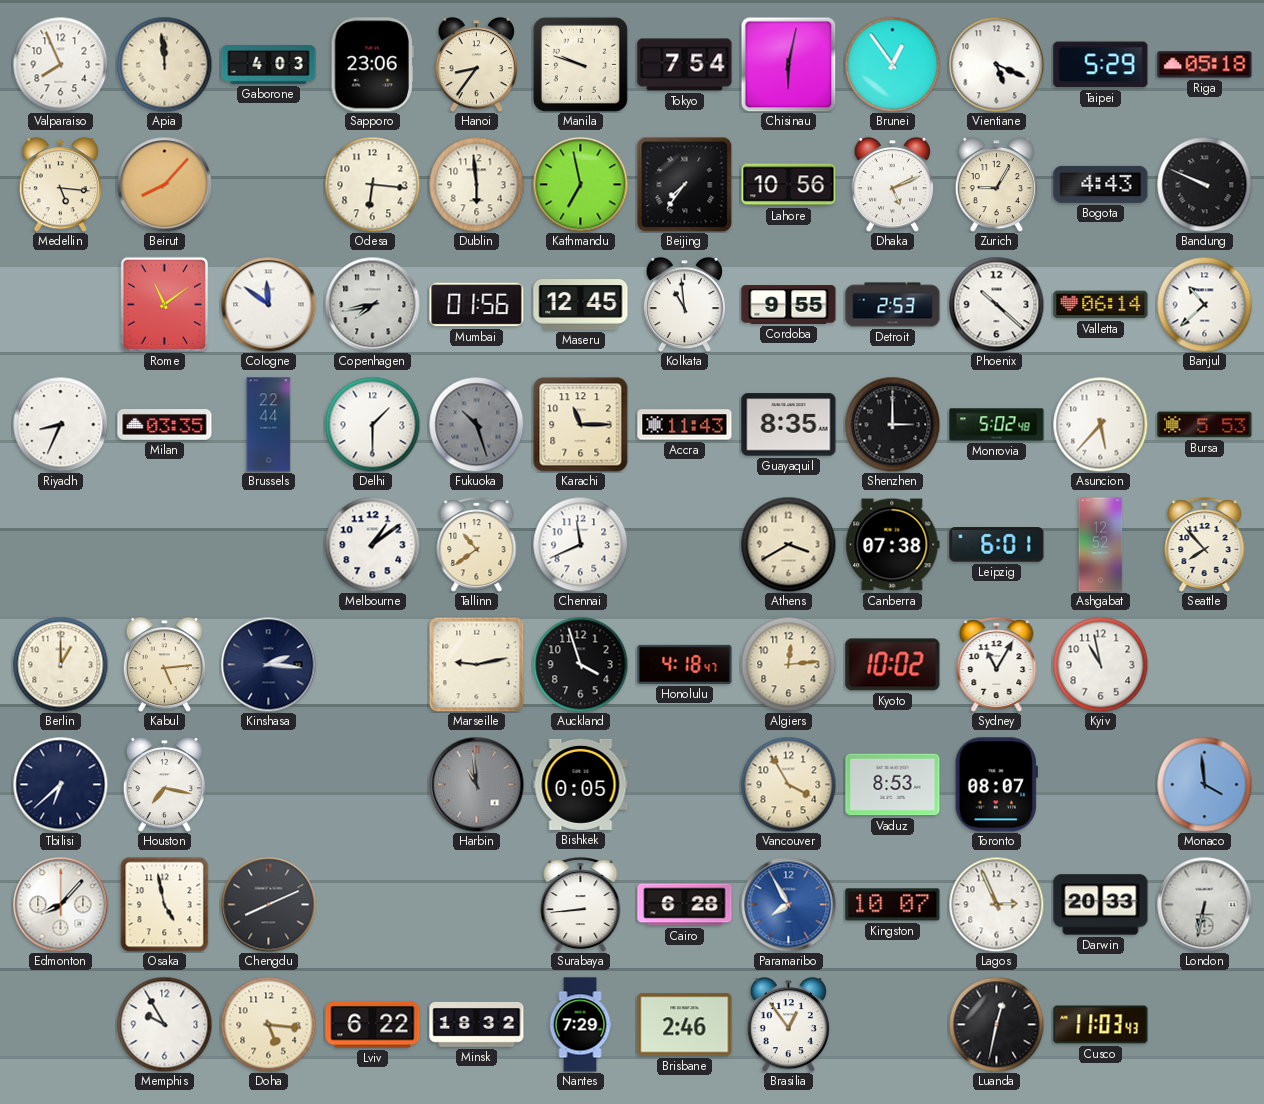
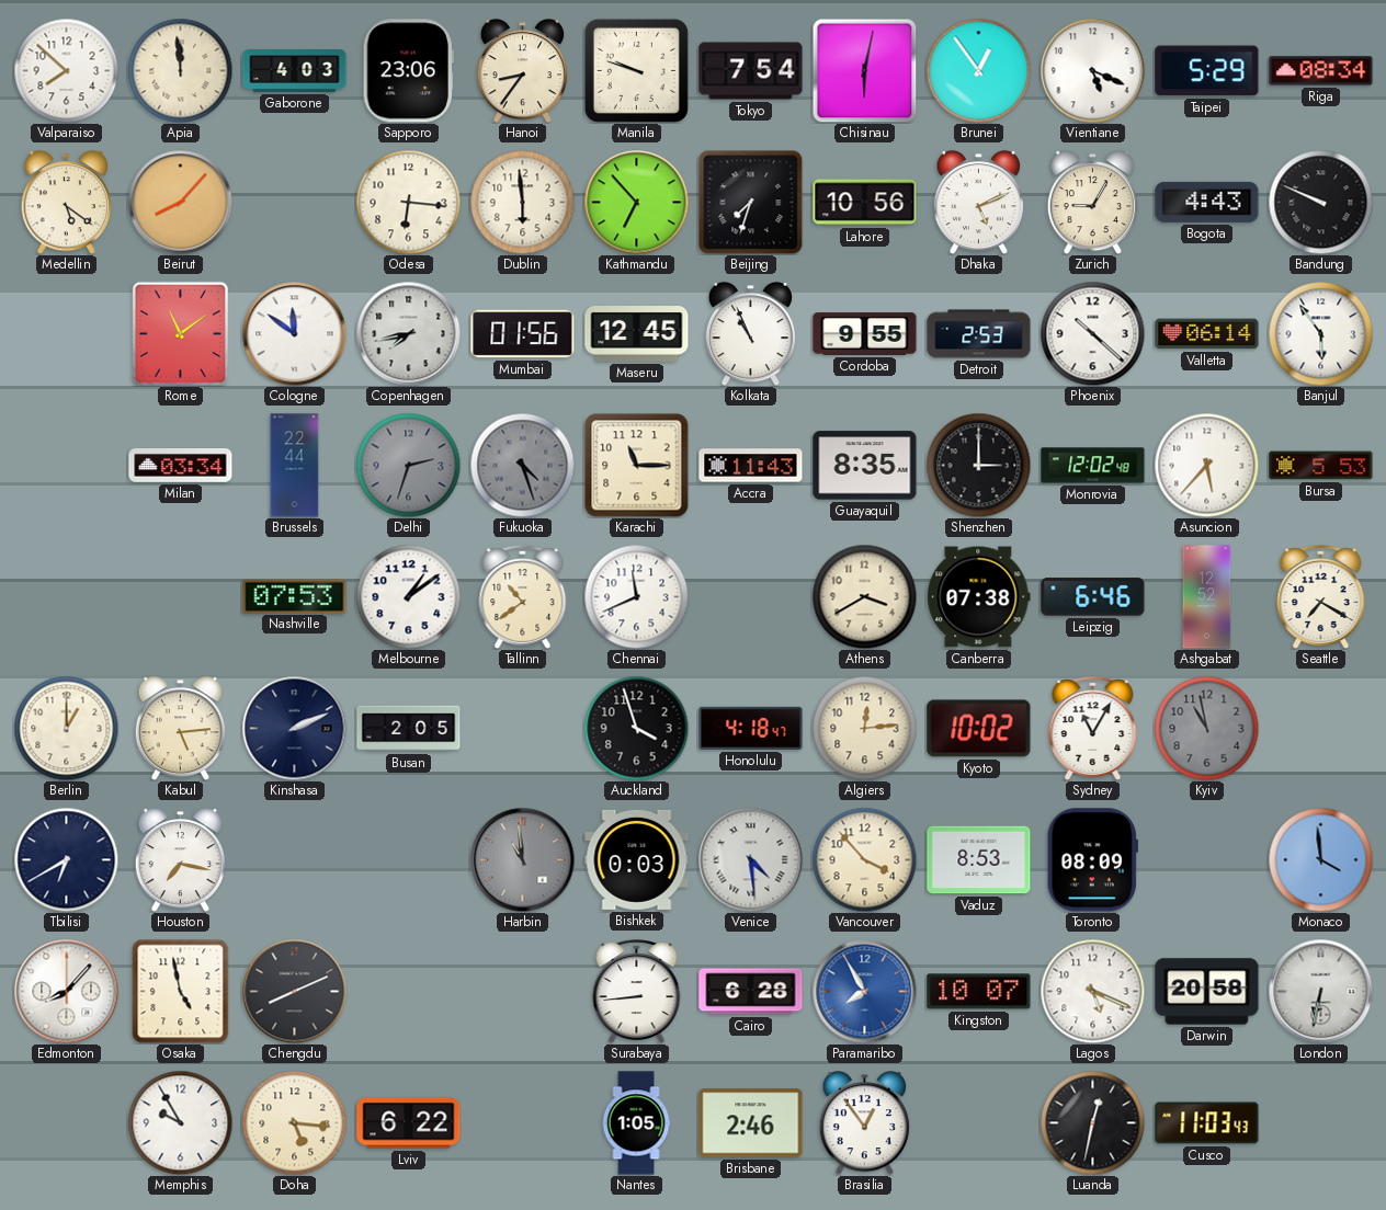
Valparaiso: 7:56 -> 7:52
Riga: 05:18 -> 08:34
Medellin: 5:16 -> 5:21
Kathmandu: 6:58 -> 6:53
Beijing: 7:36 -> 7:33
Kolkata: 10:59 -> 10:56
Banjul: 10:38 -> 5:54
Riyadh: 8:34 -> none
Milan: 03:35 -> 03:34
Delhi: 1:30 -> 2:33
Delhi dial: white -> grey
Fukuoka: 10:27 -> 4:27
Monrovia: 5:02 -> 12:02
Nashville: none -> 07:53
Leipzig: 6:01 -> 6:46
Seattle: 7:53 -> 7:20
Kinshasa: 2:16 -> 2:11
Busan: none -> 2:05
Marseille: 9:13 -> none
Kyiv dial: white -> grey
Tbilisi: 6:38 -> 6:40
Bishkek: 0:05 -> 0:03
Venice: none -> 4:29
Vancouver: 3:55 -> 3:53
Toronto: 08:07 -> 08:09
Lagos: 2:56 -> 5:19
Darwin: 20:33 -> 20:58
Minsk: 18:32 -> none
Nantes: 7:29 -> 1:05
